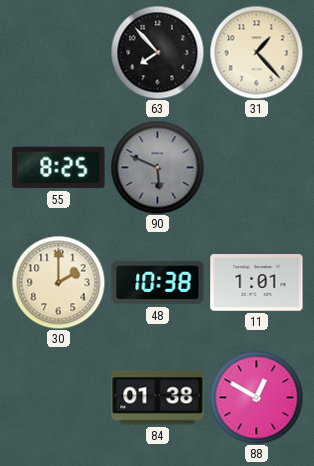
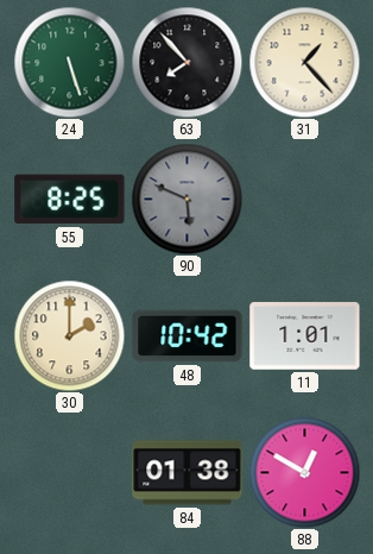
24: none -> 5:27
48: 10:38 -> 10:42
